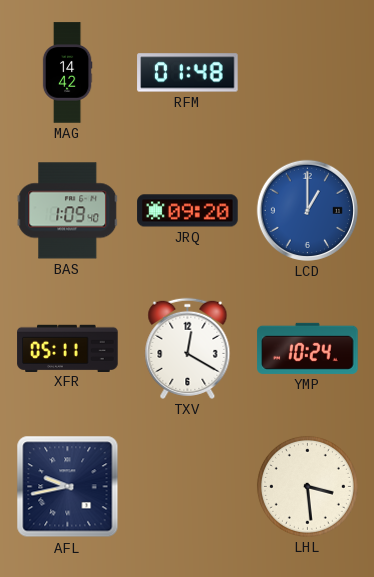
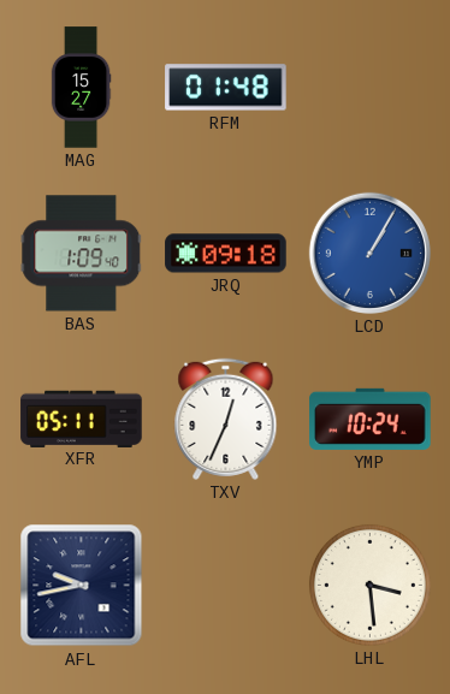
MAG: 14:42 -> 15:27
JRQ: 09:20 -> 09:18
LCD: 1:00 -> 1:05
TXV: 12:20 -> 12:34
